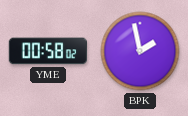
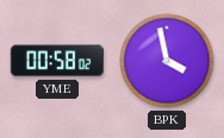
BPK: 1:58 -> 3:58
